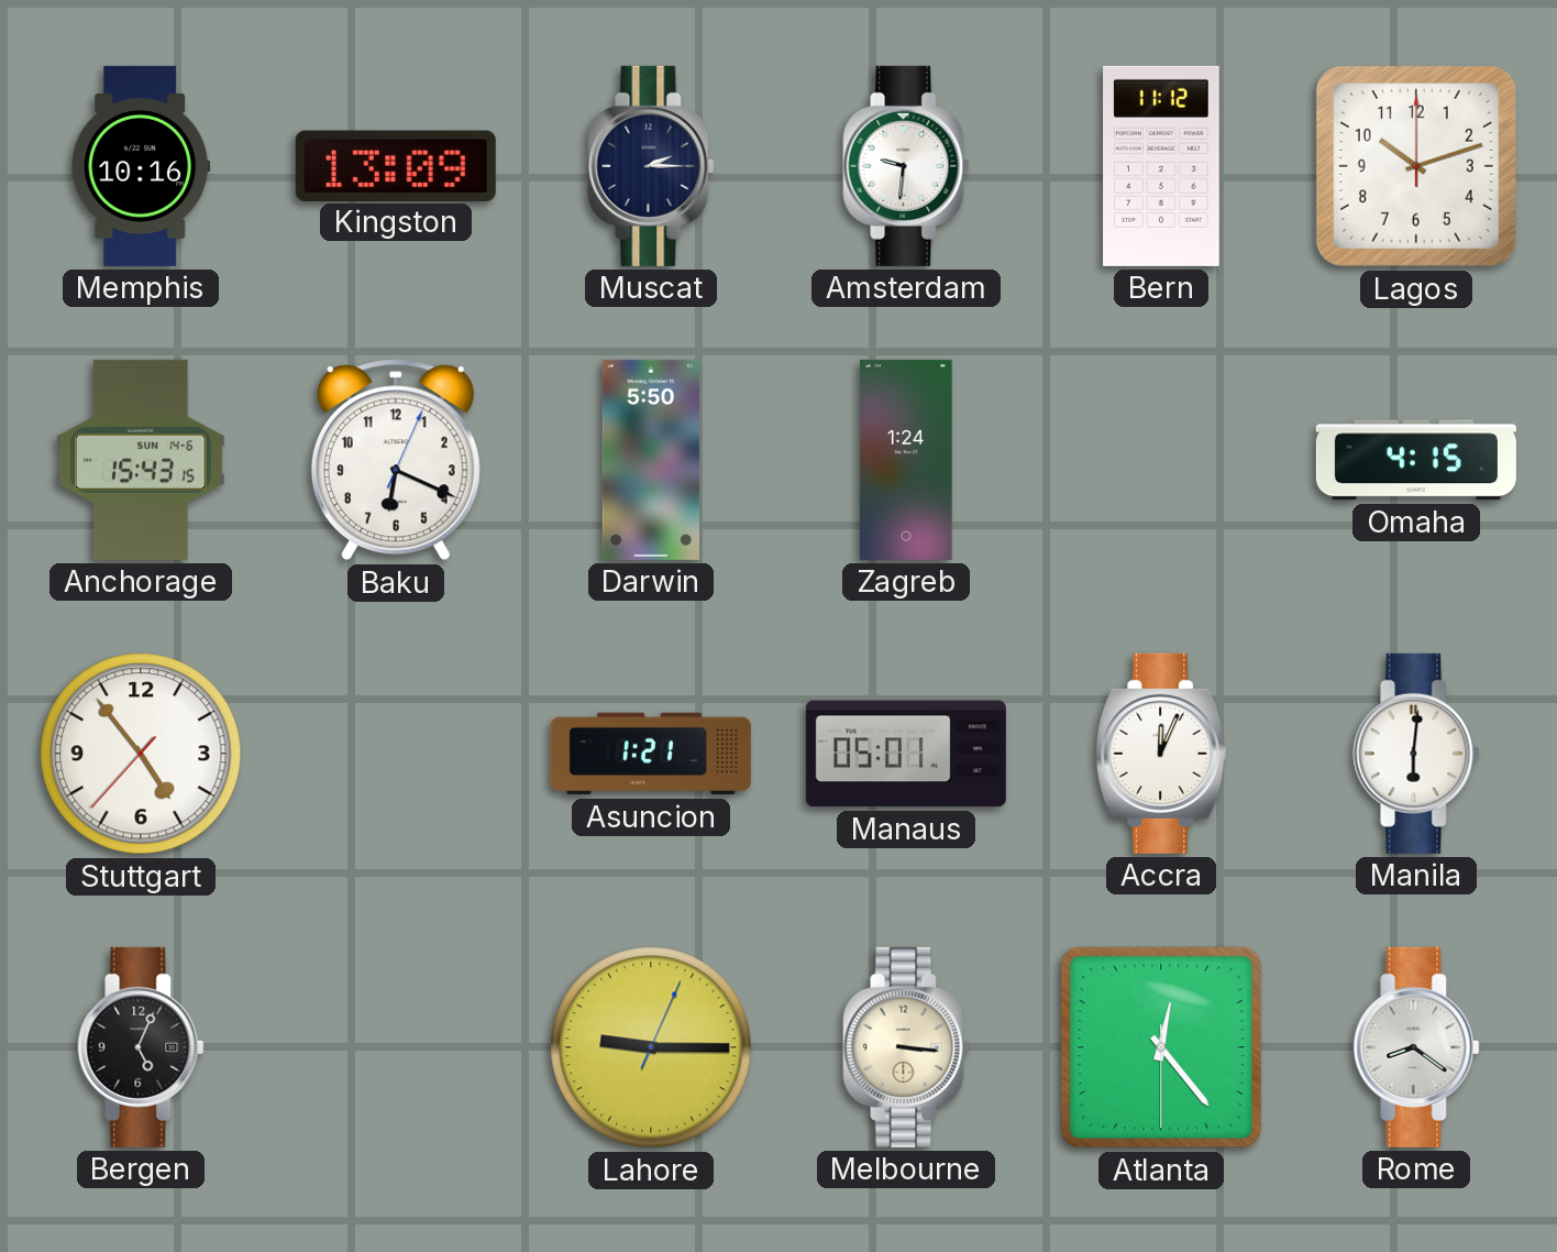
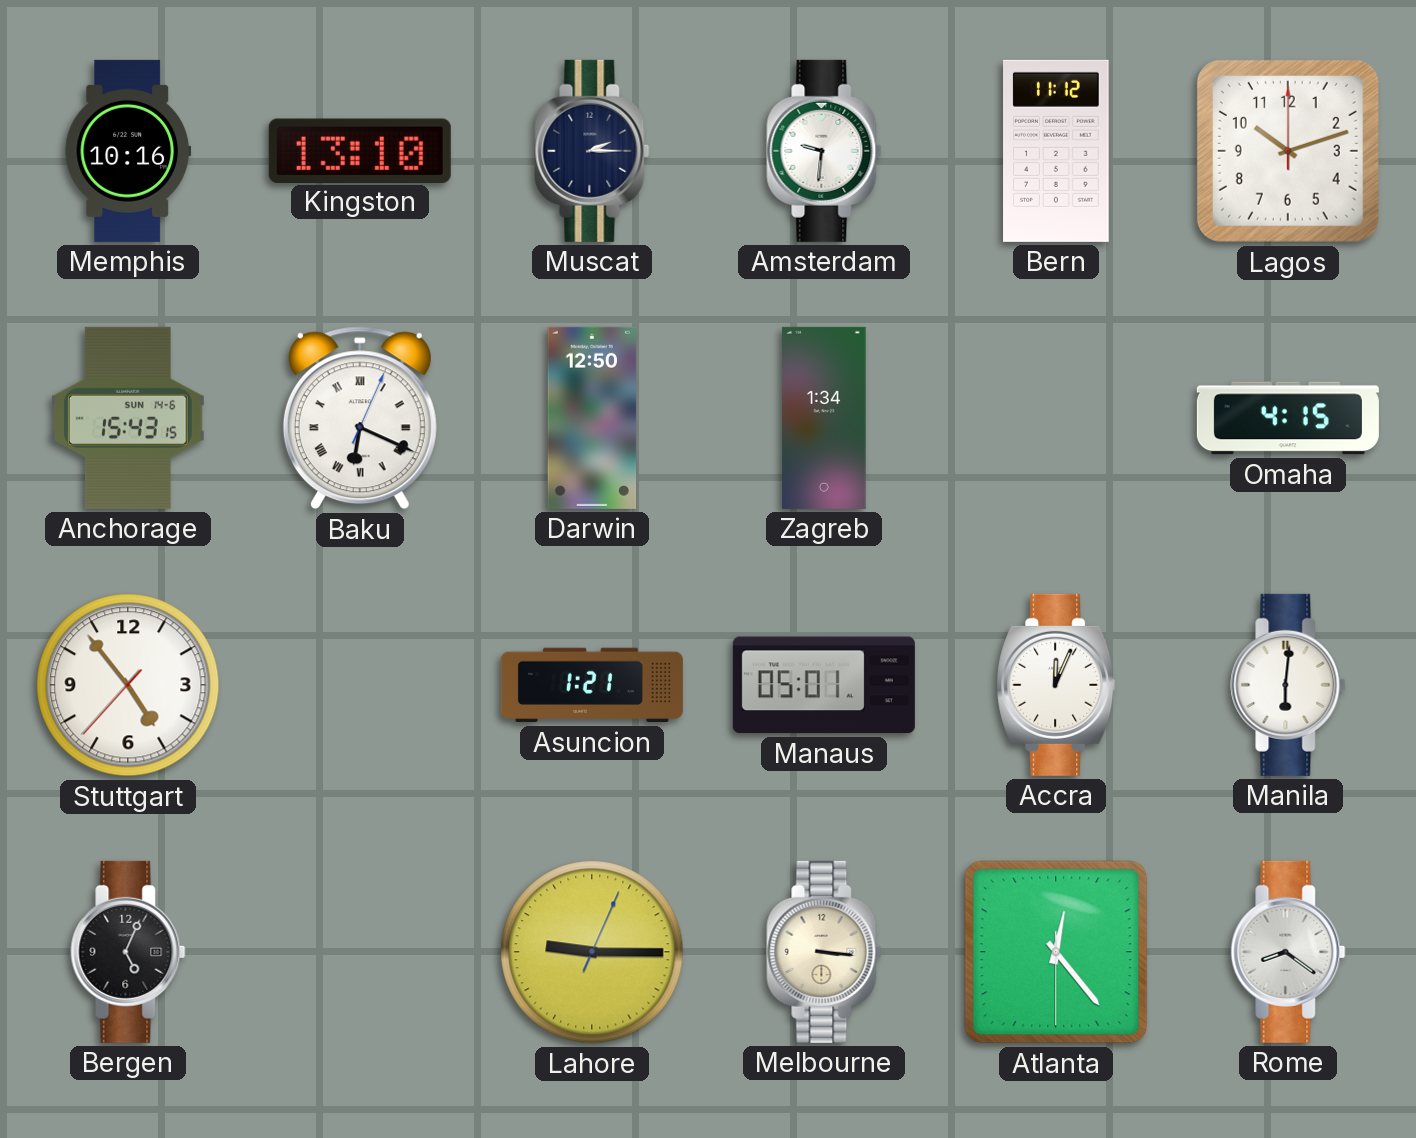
Kingston: 13:09 -> 13:10
Baku numerals: Arabic -> Roman
Darwin: 5:50 -> 12:50
Zagreb: 1:24 -> 1:34
